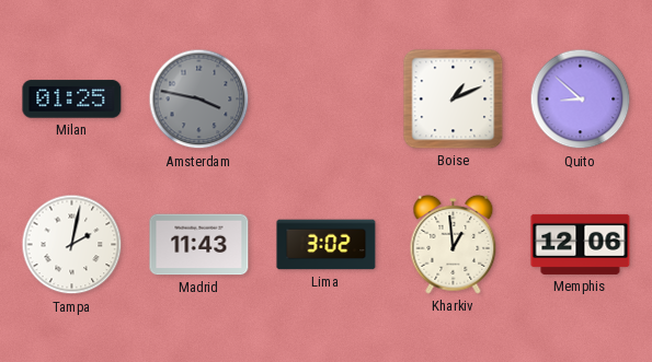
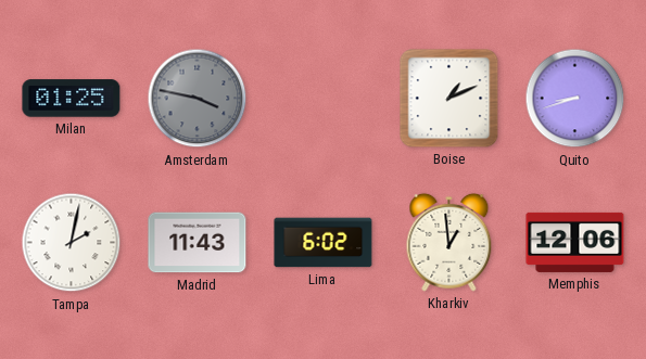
Quito: 8:52 -> 8:42
Lima: 3:02 -> 6:02
